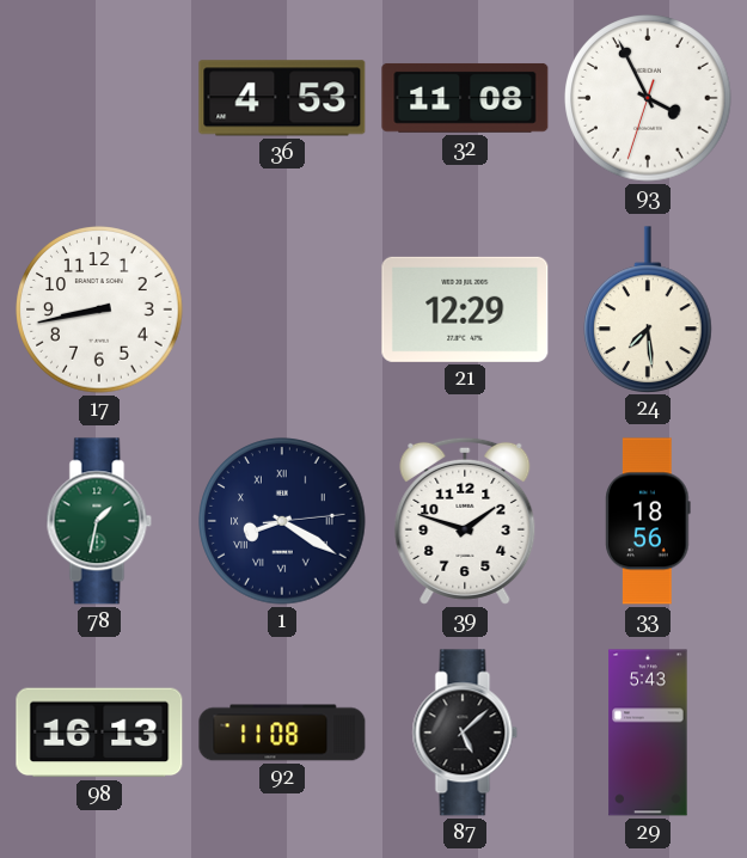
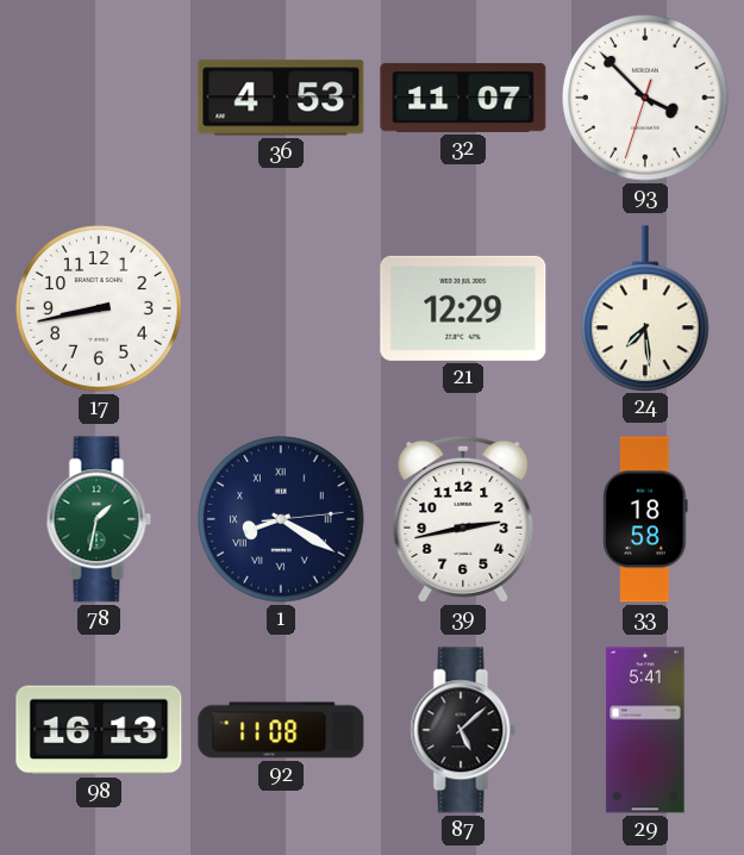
32: 11:08 -> 11:07
93: 3:55 -> 3:52
39: 1:48 -> 2:43
33: 18:56 -> 18:58
29: 5:43 -> 5:41
